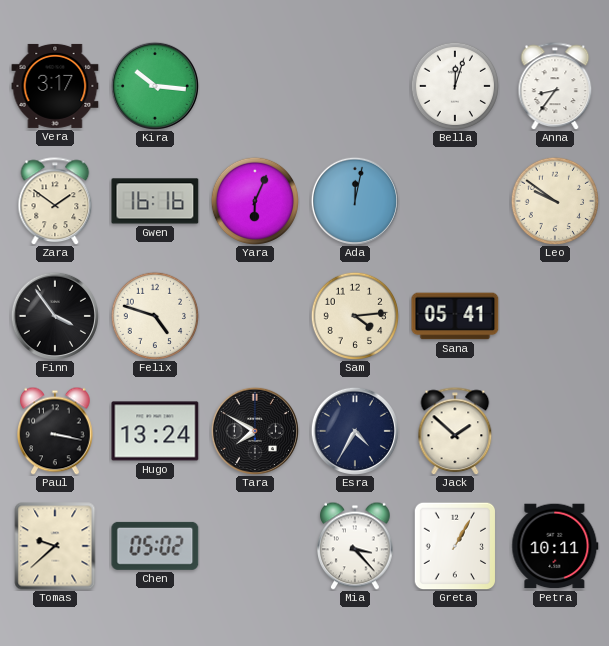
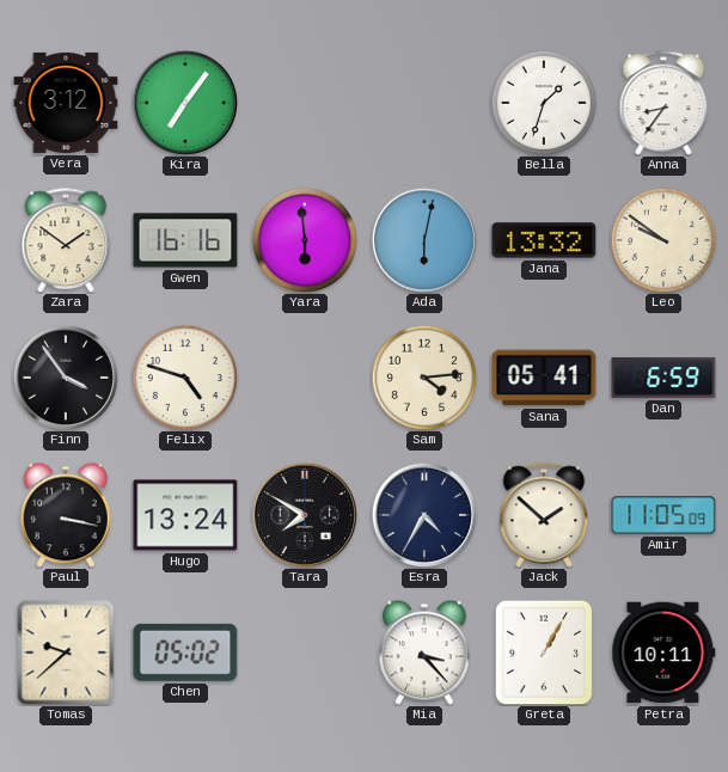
Vera: 3:17 -> 3:12
Kira: 10:16 -> 7:06
Bella: 12:03 -> 1:33
Yara: 6:04 -> 5:59
Ada: 12:02 -> 6:02
Jana: none -> 13:32
Dan: none -> 6:59
Amir: none -> 11:05
